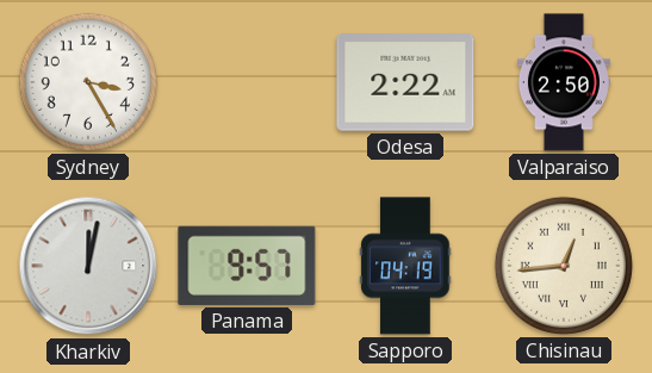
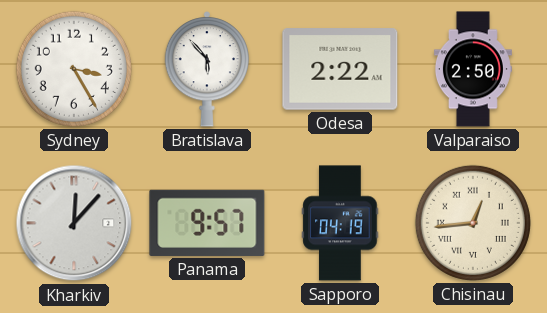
Bratislava: none -> 5:53
Kharkiv: 12:02 -> 12:07
